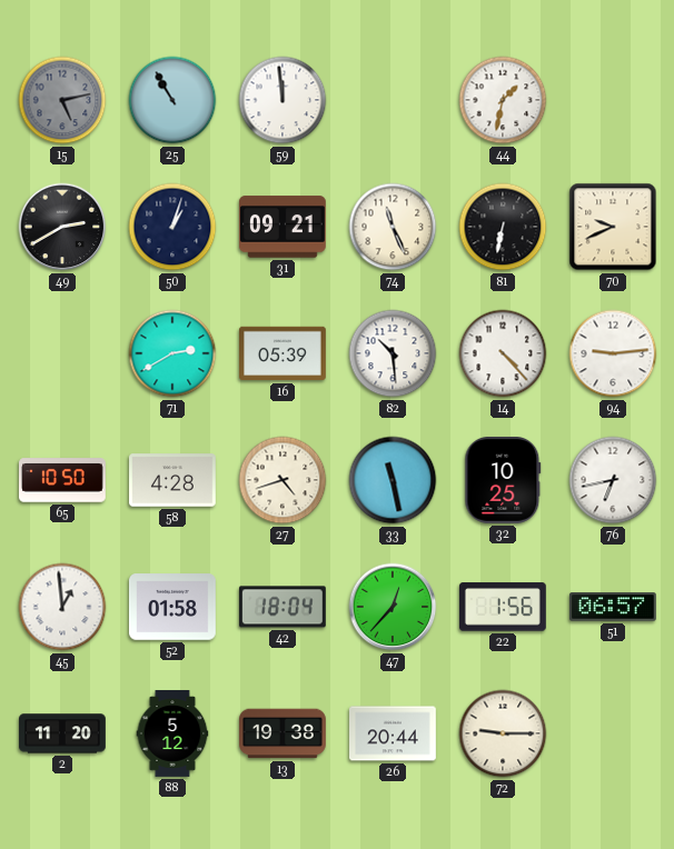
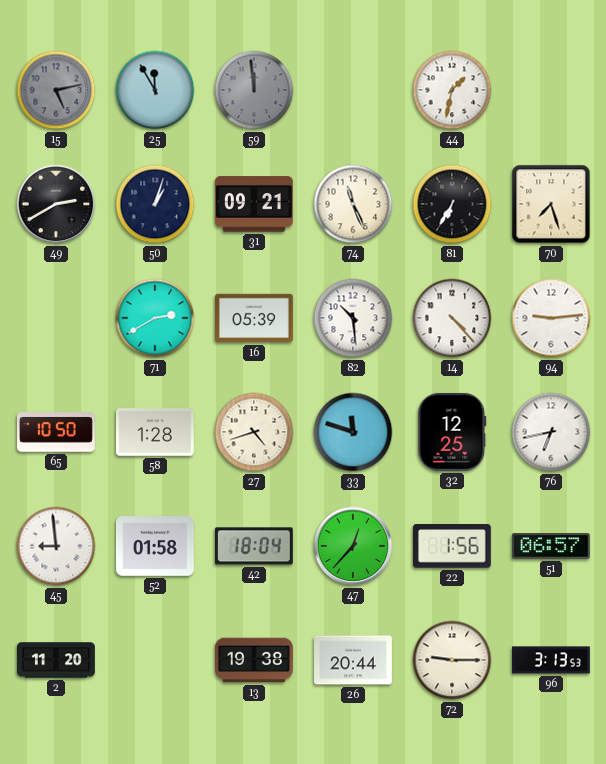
25: 10:55 -> 11:55
59 dial: white -> grey
81: 6:32 -> 6:35
70: 9:41 -> 7:27
58: 4:28 -> 1:28
33: 11:28 -> 11:48
32: 10:25 -> 12:25
45: 12:59 -> 8:59
88: 5:12 -> none
96: none -> 3:13
